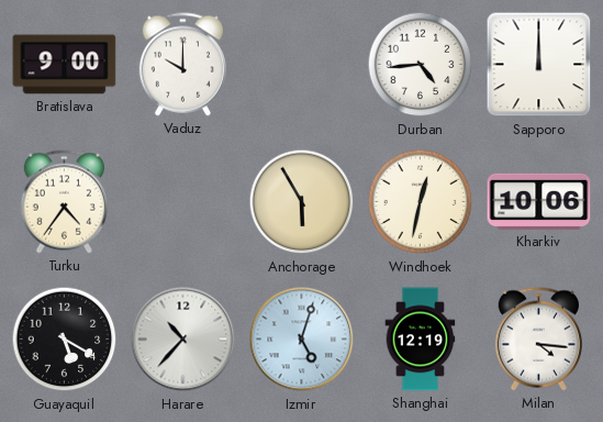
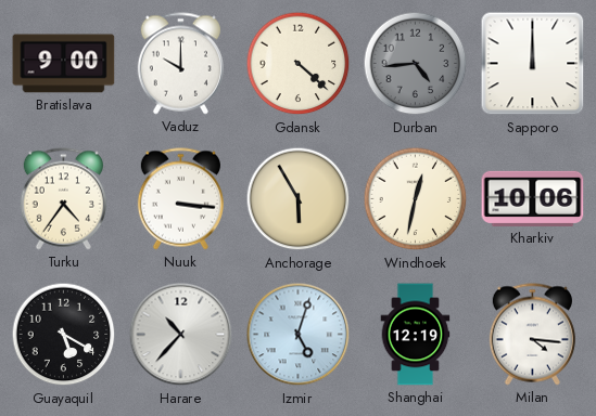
Gdansk: none -> 4:22
Durban dial: white -> grey
Nuuk: none -> 3:16
